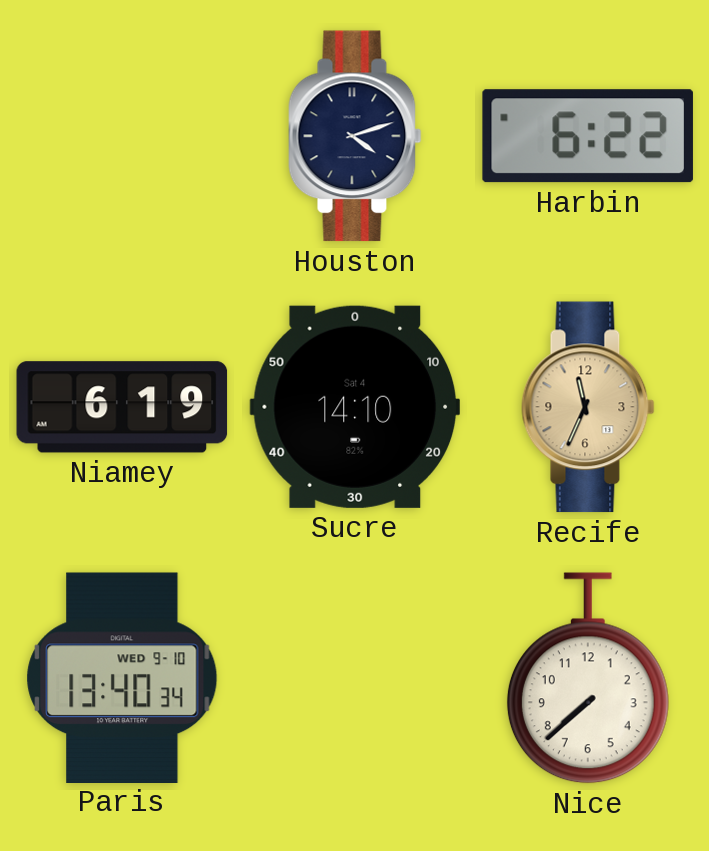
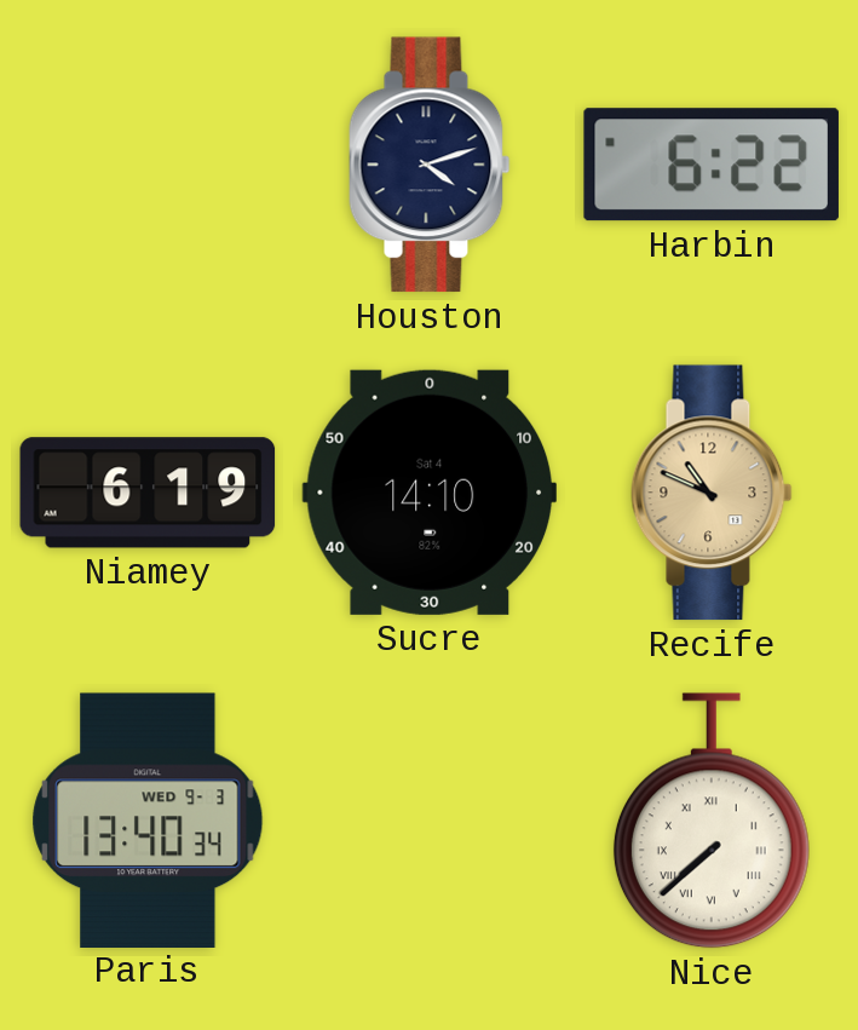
Recife: 11:34 -> 10:49
Paris date: WED 9-10 -> WED 9-3
Nice numerals: Arabic -> Roman
